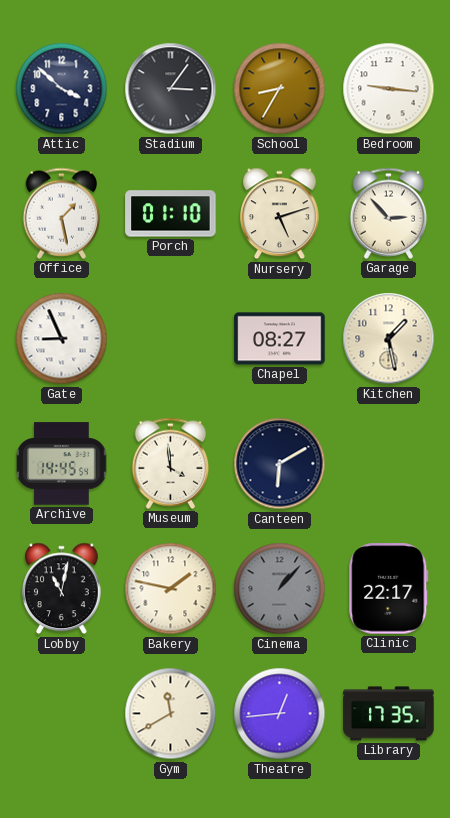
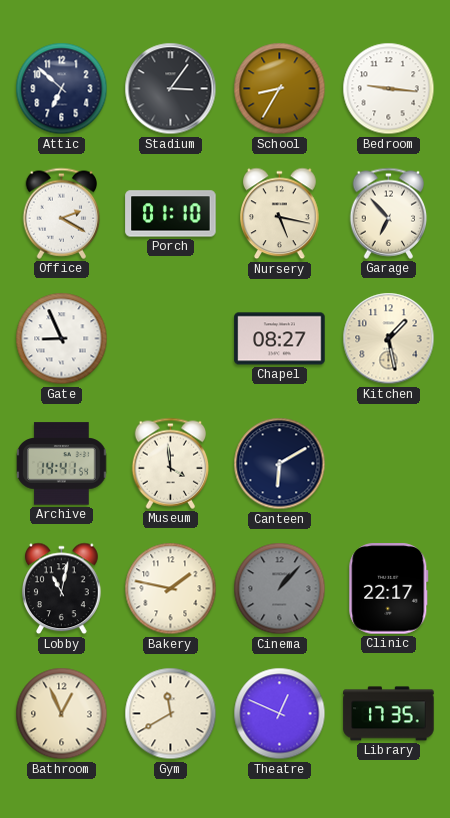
Attic: 3:52 -> 6:52
Office: 1:28 -> 2:20
Nursery: 5:12 -> 5:17
Garage: 2:53 -> 6:53
Archive: 14:45 -> 14:41
Bathroom: none -> 12:56
Theatre: 12:44 -> 12:49
